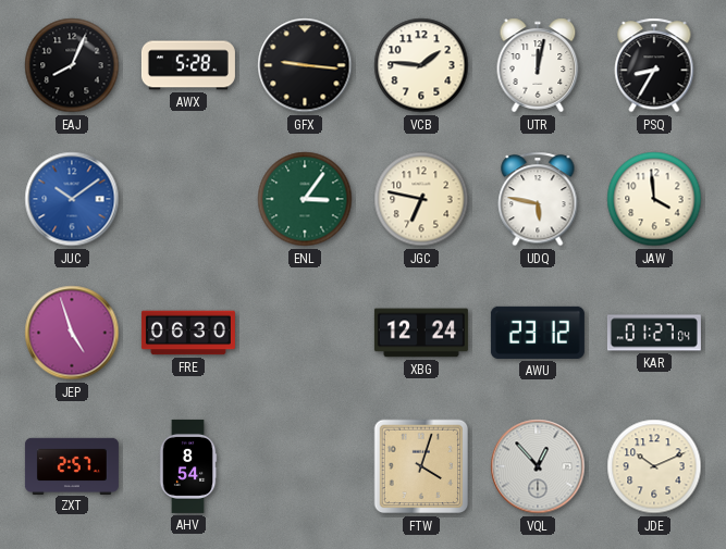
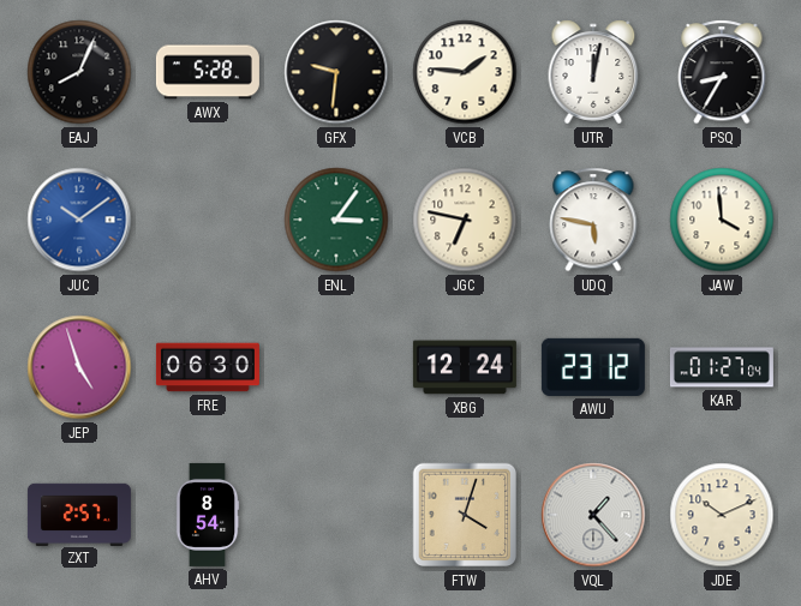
GFX: 9:16 -> 9:31
VQL: 12:53 -> 1:23
